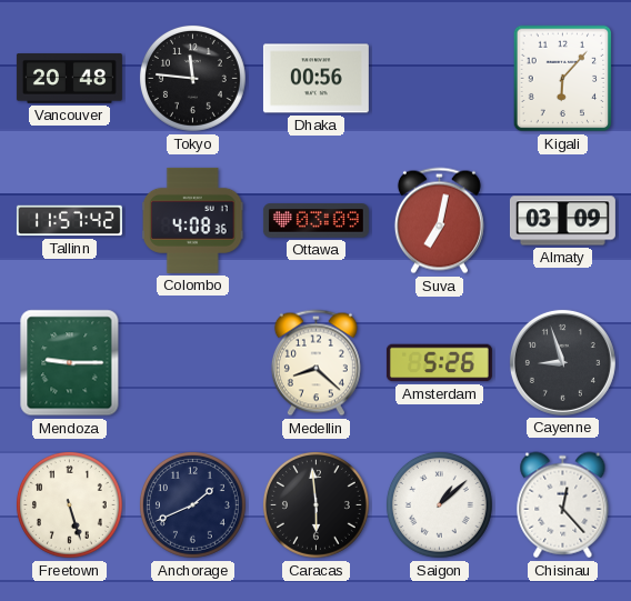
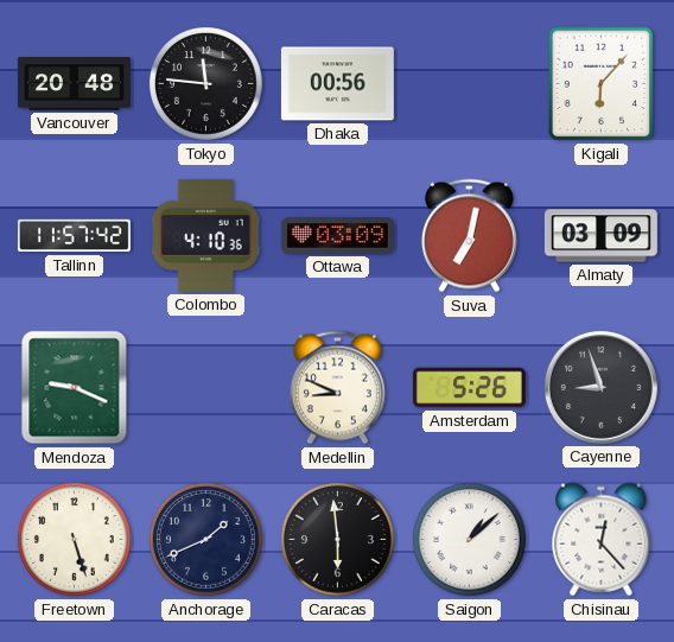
Colombo: 4:08 -> 4:10
Mendoza: 9:15 -> 9:19
Medellin: 8:22 -> 8:49
